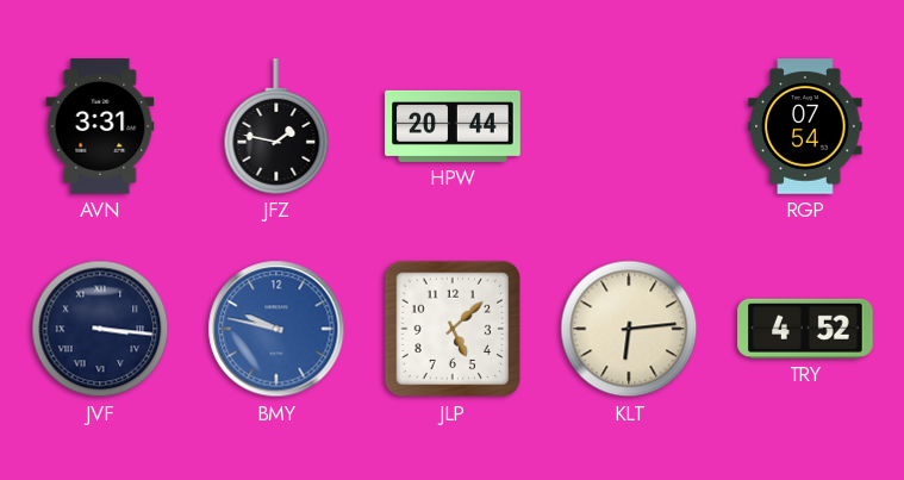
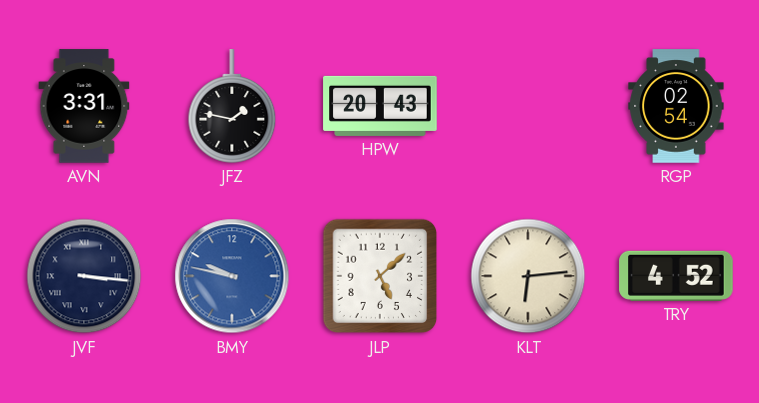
HPW: 20:44 -> 20:43
RGP: 07:54 -> 02:54
